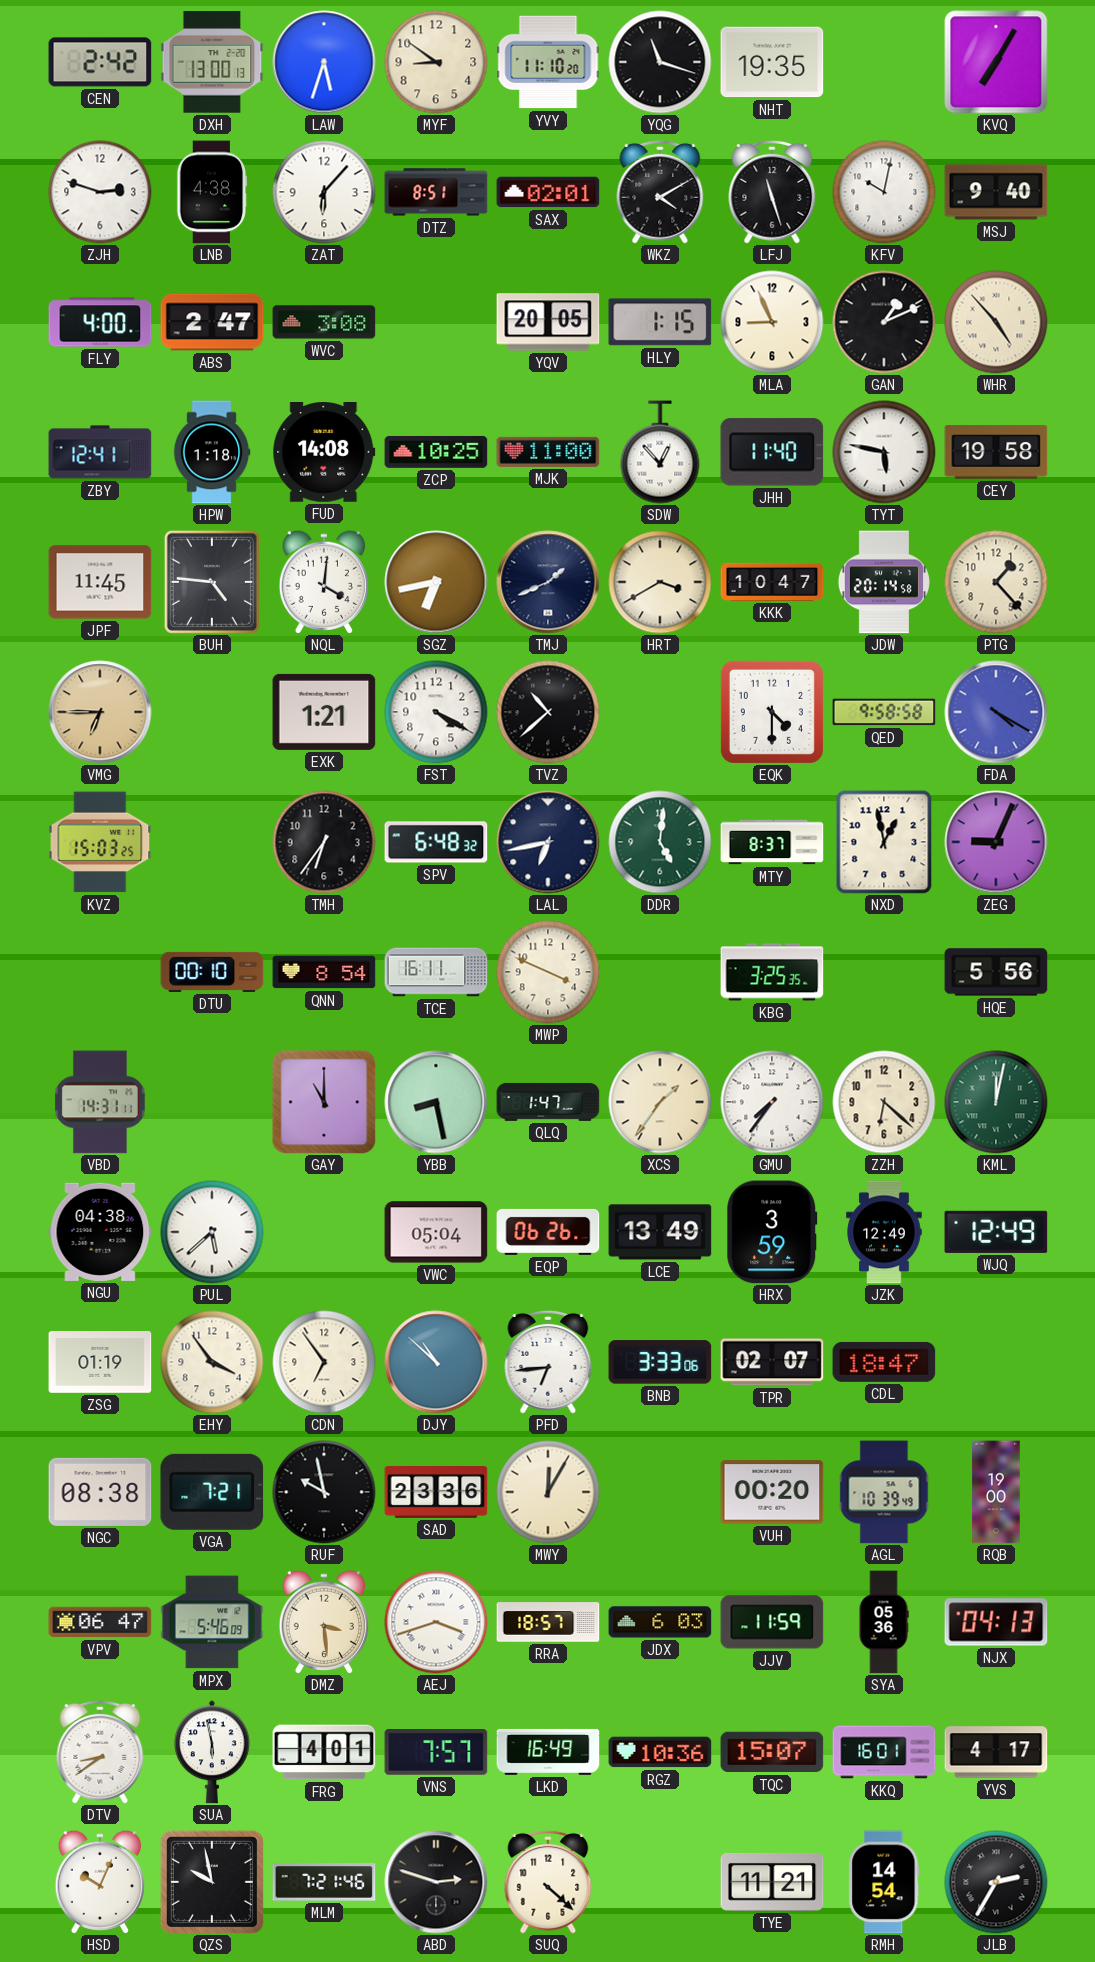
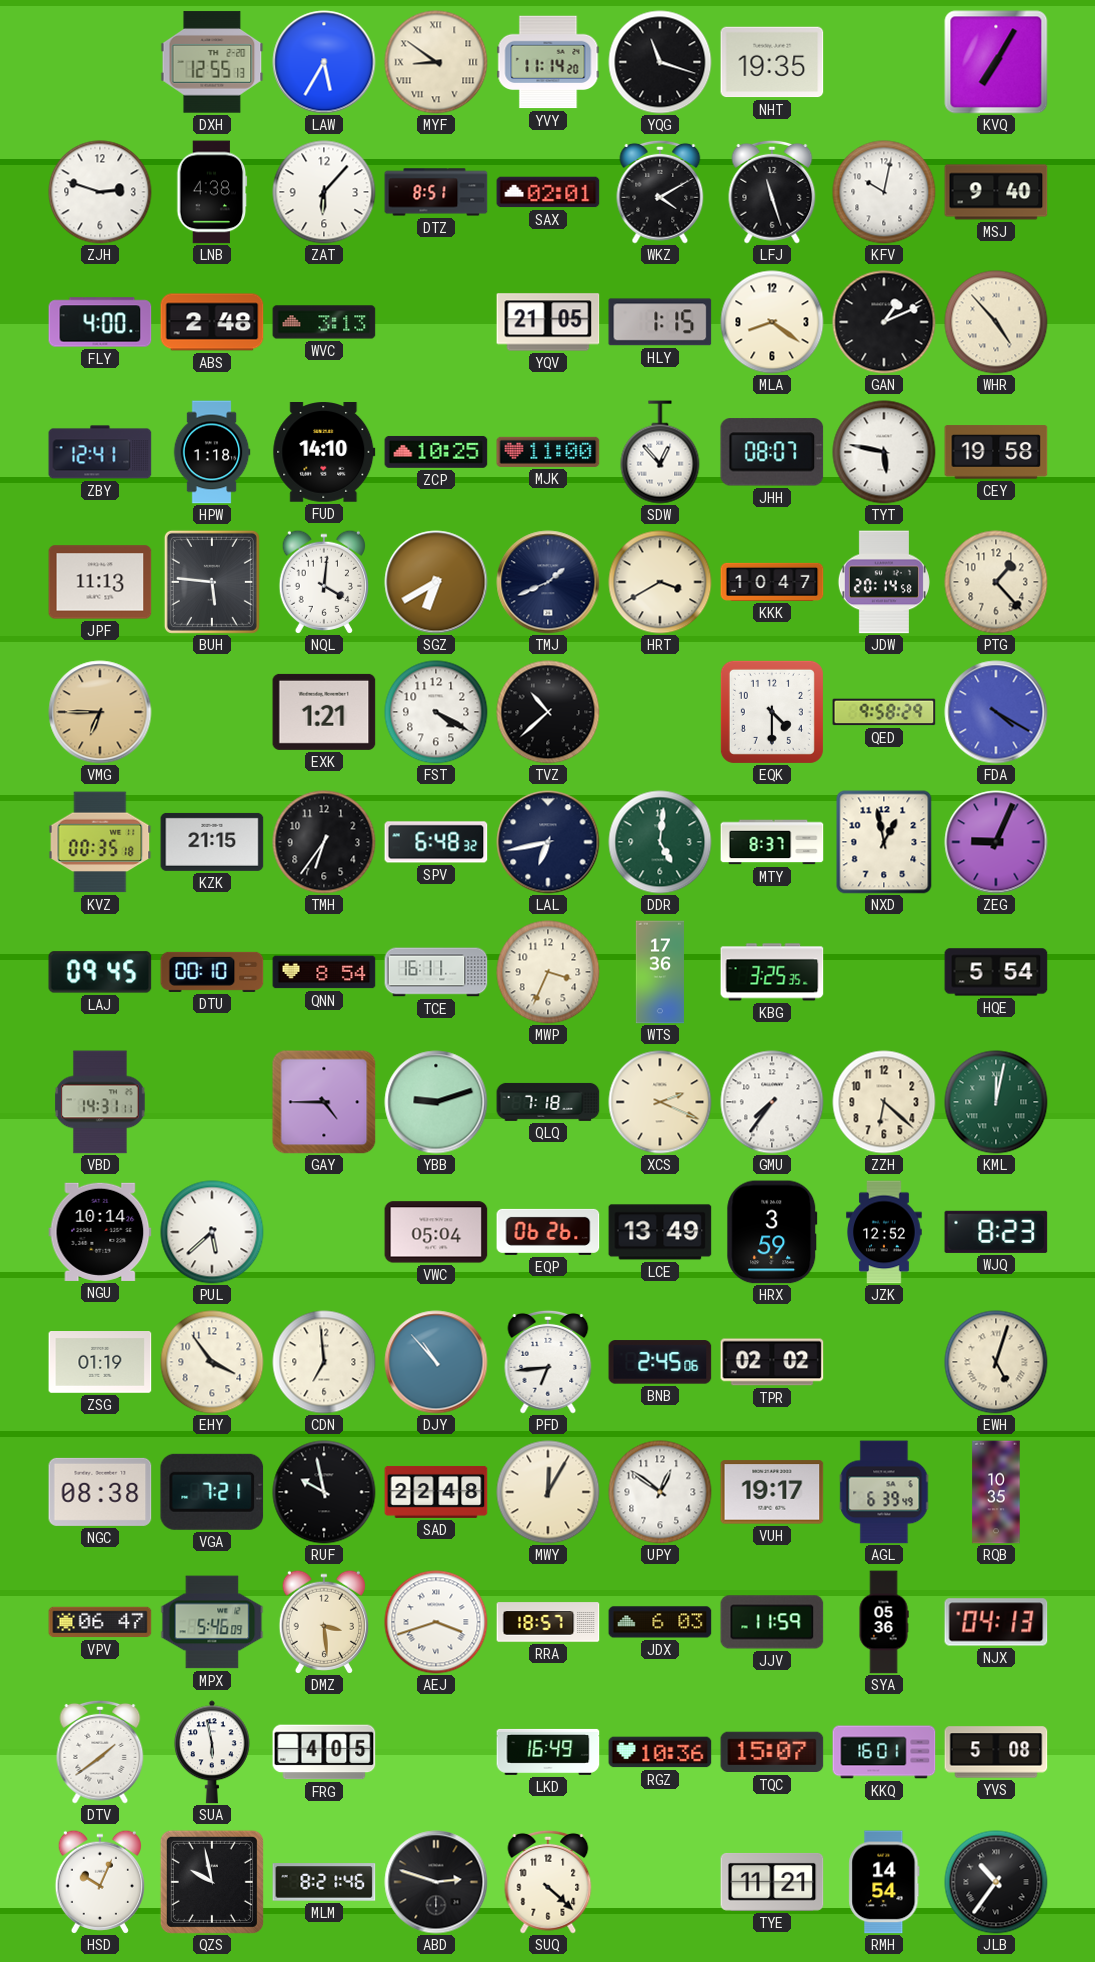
CEN: 2:42 -> none
DXH: 13:00 -> 12:55
LAW: 5:33 -> 5:35
MYF numerals: Arabic -> Roman
YVY: 11:10 -> 11:14
ABS: 2:47 -> 2:48
WVC: 3:08 -> 3:13
YQV: 20:05 -> 21:05
MLA: 8:56 -> 8:21
FUD: 14:08 -> 14:10
JHH: 11:40 -> 08:07
JPF: 11:45 -> 11:13
BUH: 4:46 -> 5:46
SGZ: 6:43 -> 6:40
QED: 9:58:58 -> 9:58:29
KVZ: 15:03 -> 00:35
KZK: none -> 21:15
LAJ: none -> 09:45
MWP: 3:49 -> 3:34
WTS: none -> 17:36
HQE: 5:56 -> 5:54
GAY: 11:00 -> 4:45
YBB: 8:28 -> 9:12
QLQ: 1:47 -> 7:18
XCS: 1:36 -> 2:19
NGU: 04:38 -> 10:14
JZK: 12:49 -> 12:52
WJQ: 12:49 -> 8:23
CDN: 6:54 -> 6:59
DJY: 10:52 -> 10:53
BNB: 3:33 -> 2:45
TPR: 02:07 -> 02:02
CDL: 18:47 -> none
EWH: none -> 5:03
SAD: 23:36 -> 22:48
UPY: none -> 12:51
VUH: 00:20 -> 19:17
AGL: 10:39 -> 6:39
RQB: 19:00 -> 10:35
DTV: 8:39 -> 1:39
FRG: 4:01 -> 4:05
VNS: 7:57 -> none
YVS: 4:17 -> 5:08
MLM: 7:21 -> 8:21
JLB: 2:35 -> 10:36
